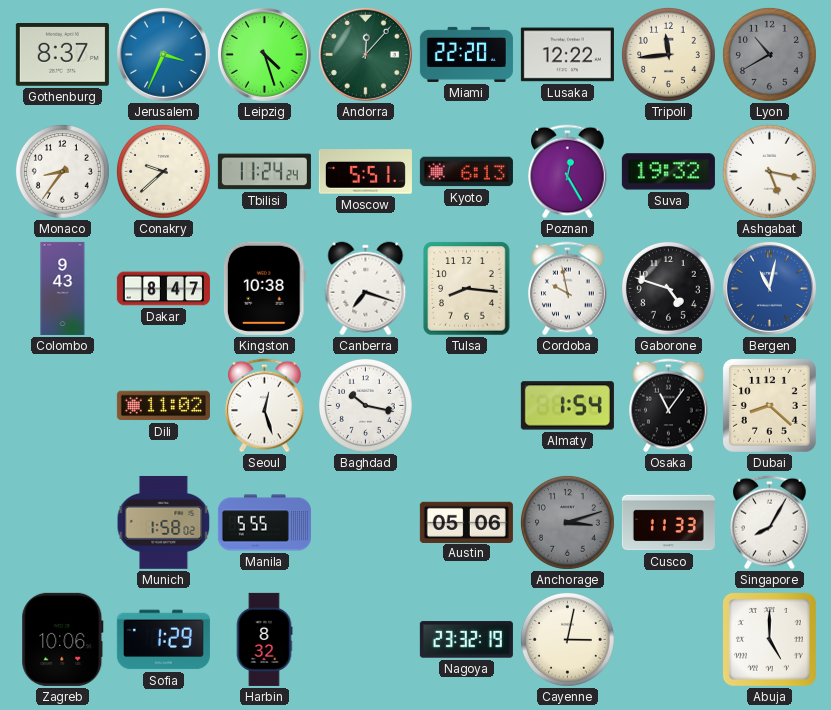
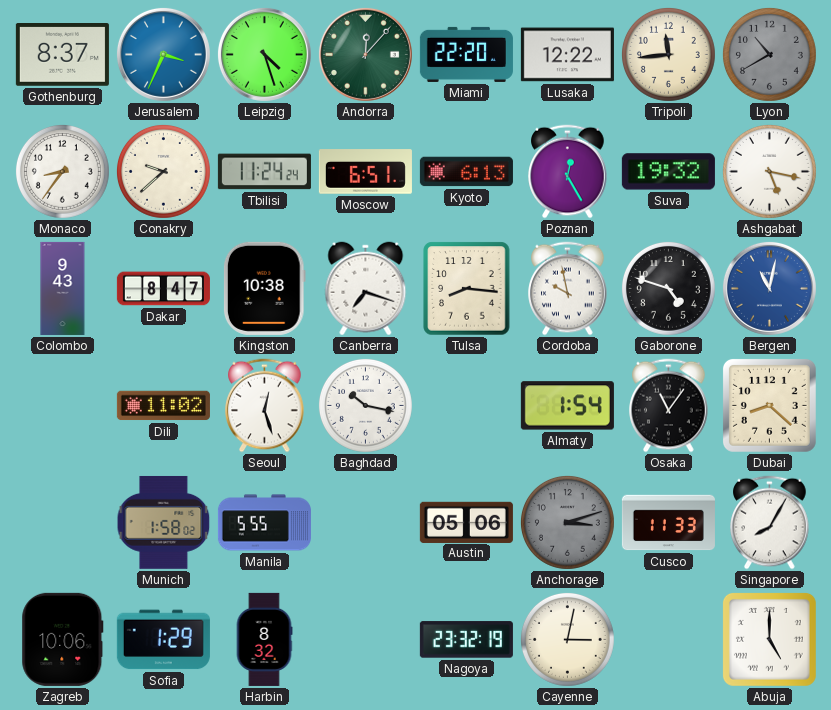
Moscow: 5:51 -> 6:51
